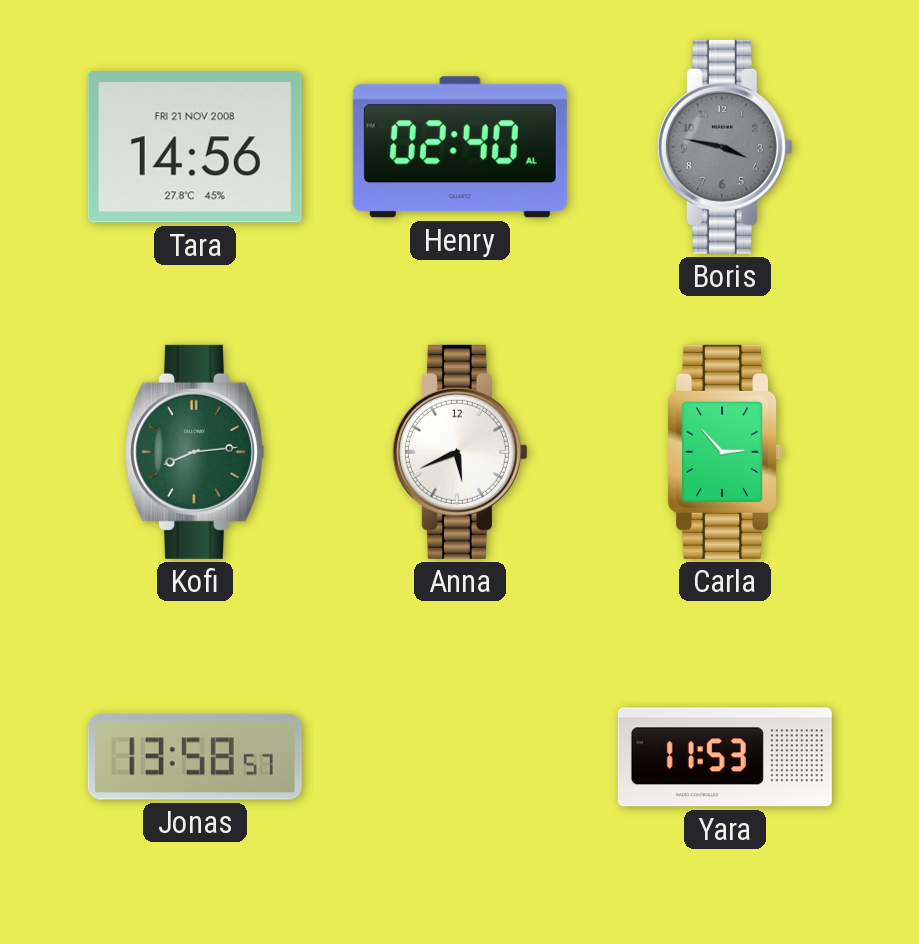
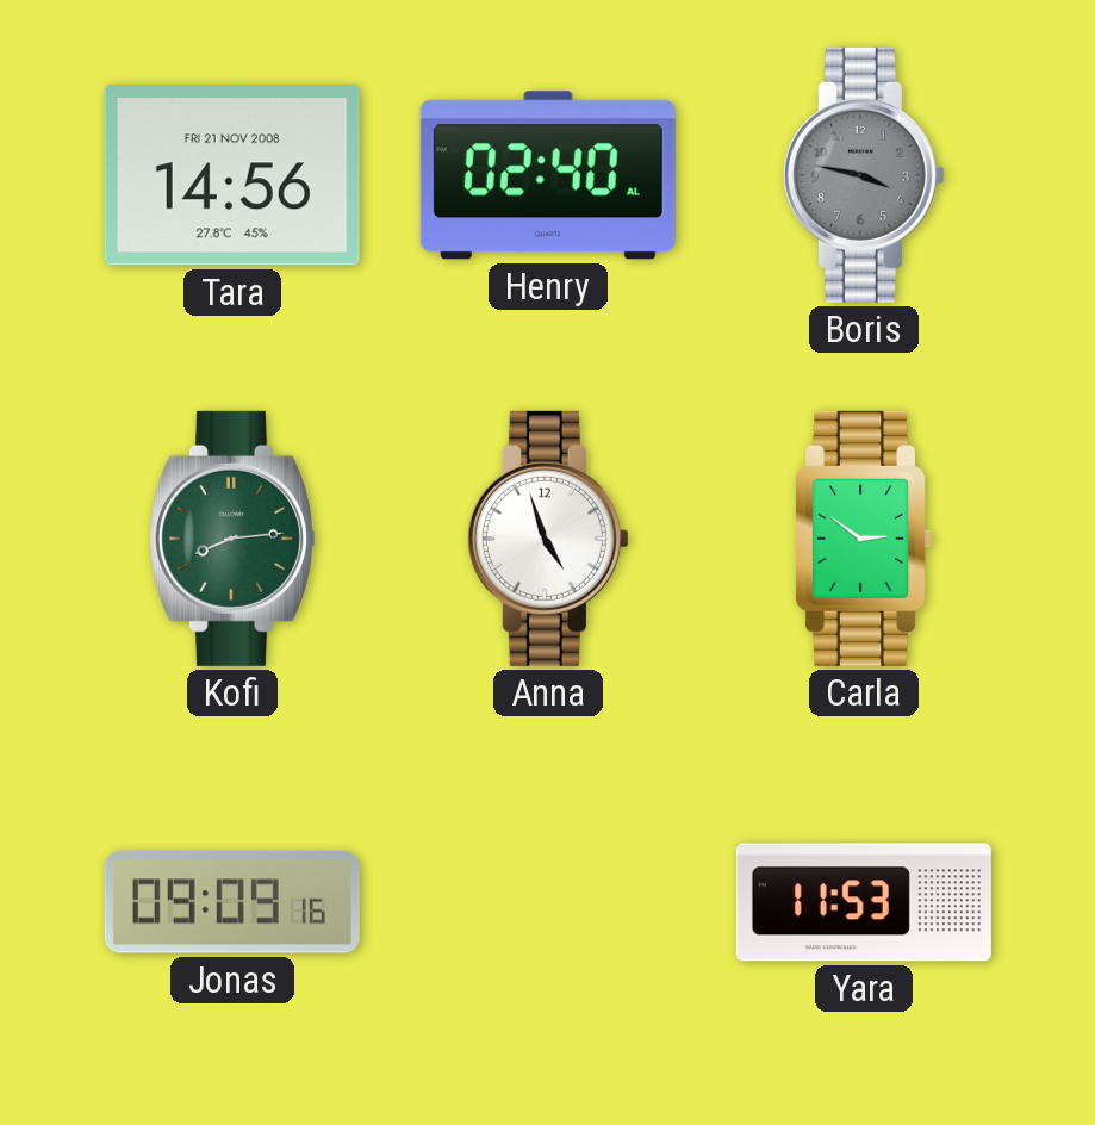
Anna: 5:41 -> 4:57
Carla: 2:53 -> 2:51
Jonas: 13:58 -> 09:09
